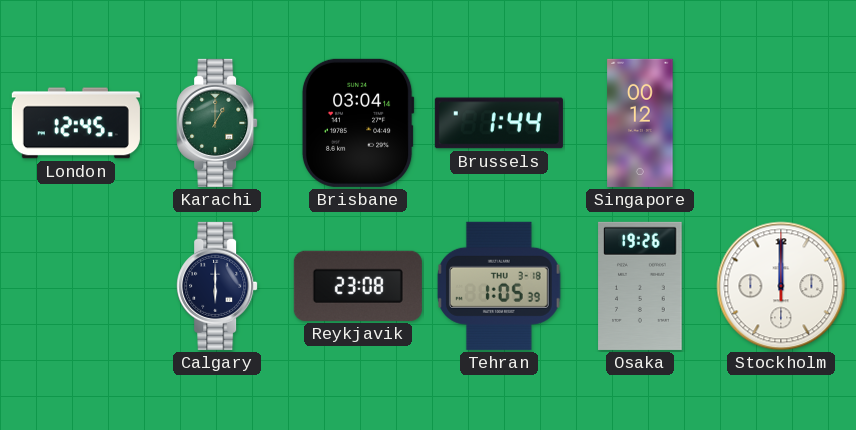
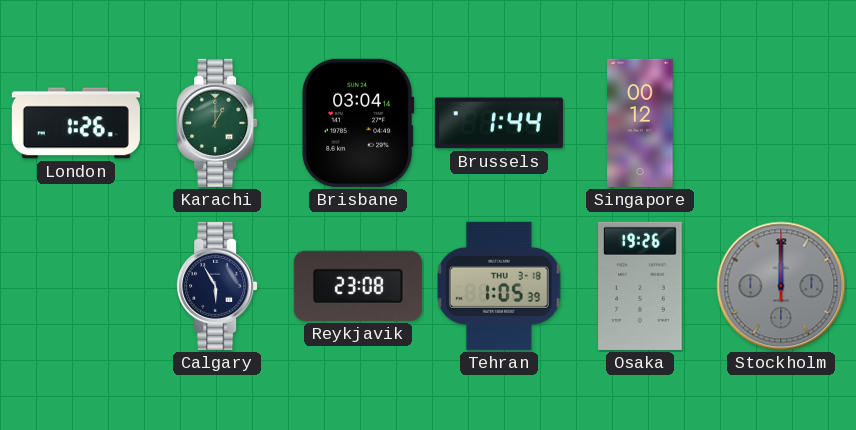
London: 12:45 -> 1:26
Calgary: 6:00 -> 5:55
Stockholm dial: white -> grey
